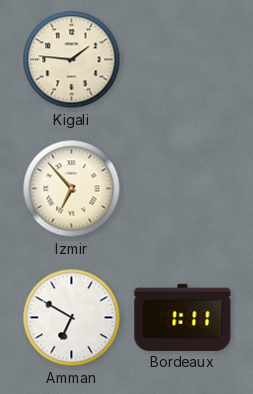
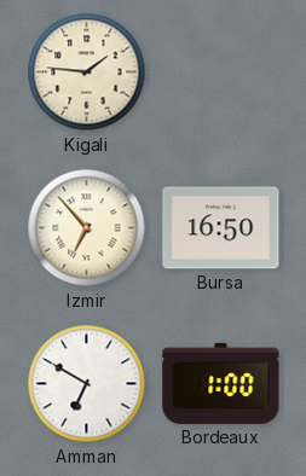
Bursa: none -> 16:50
Bordeaux: 1:11 -> 1:00
